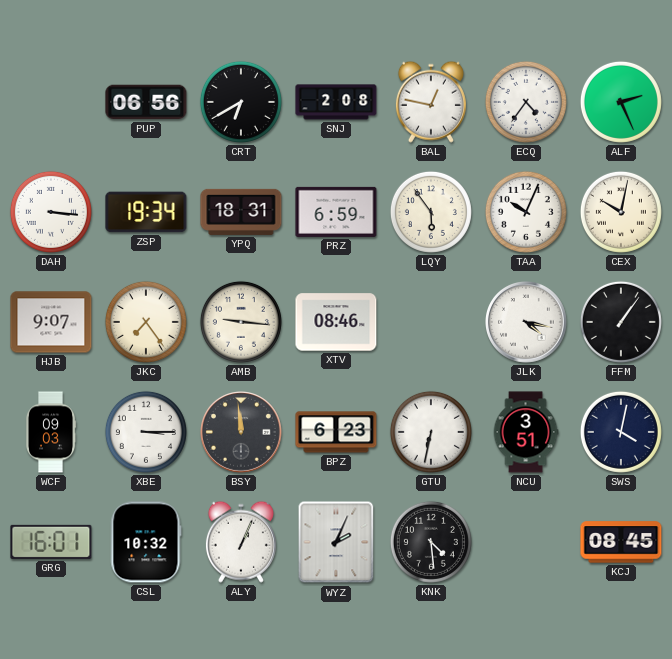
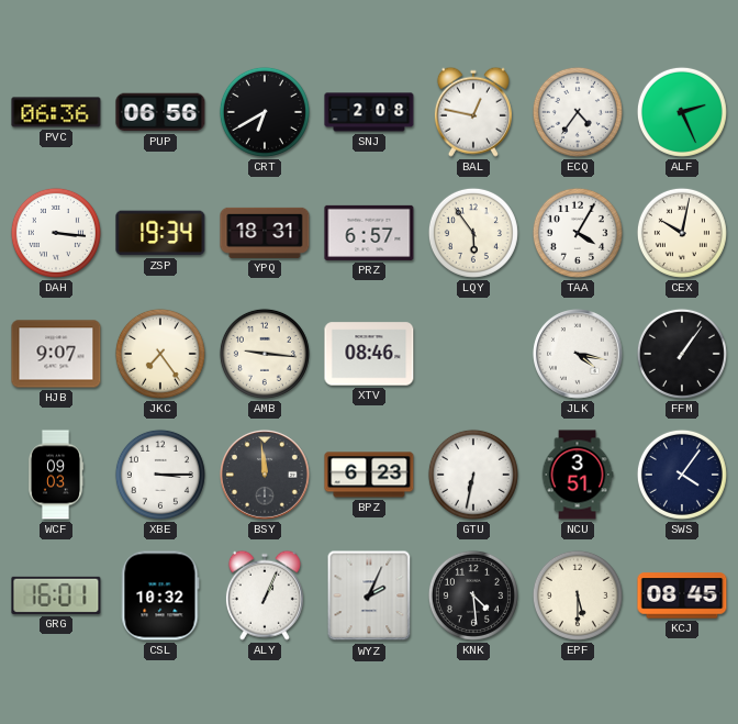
PVC: none -> 06:36
PRZ: 6:59 -> 6:57
TAA: 10:04 -> 4:05
SWS: 4:02 -> 4:06
EPF: none -> 5:30
